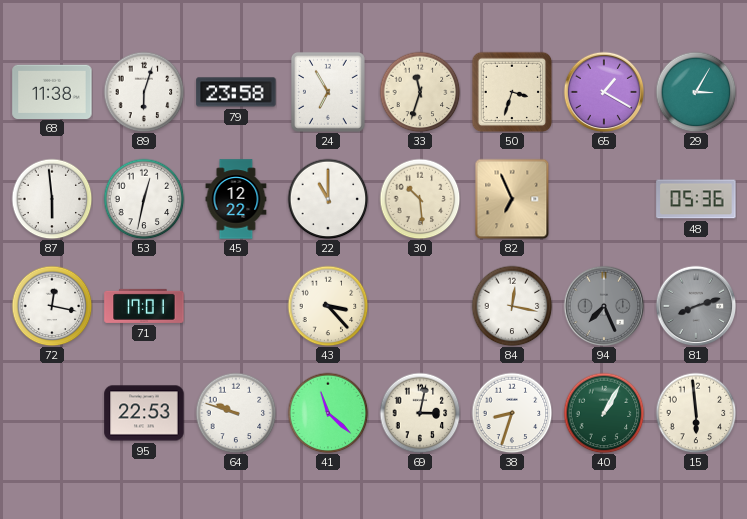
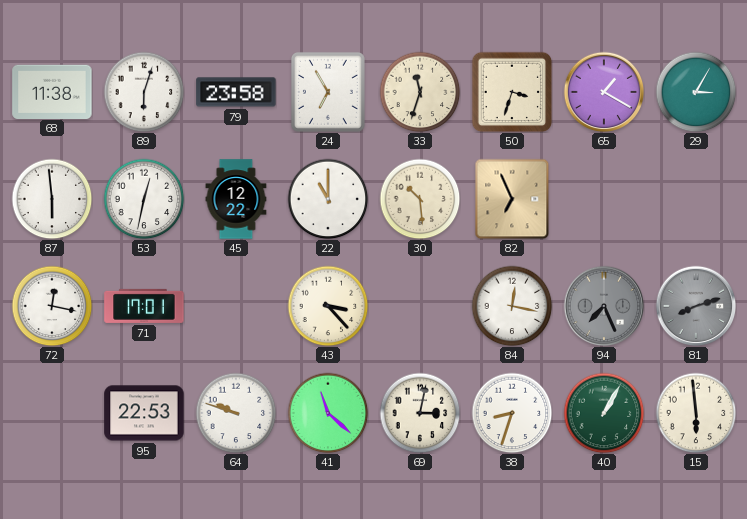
48: 05:36 -> none
